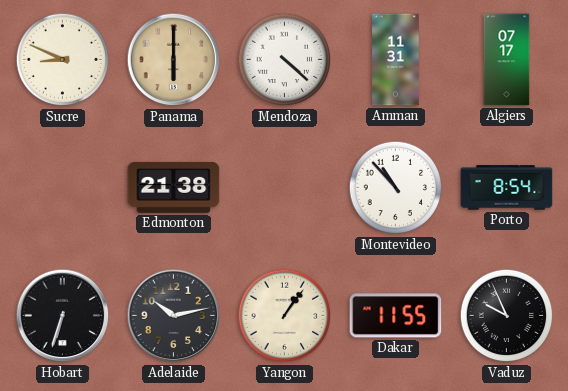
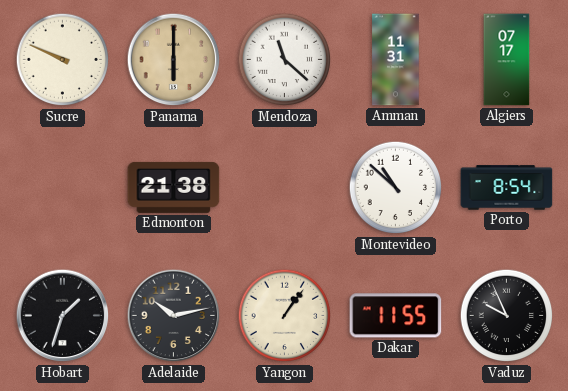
Sucre: 8:49 -> 9:49
Mendoza: 4:22 -> 11:22
Montevideo: 10:53 -> 10:52
Hobart: 6:33 -> 1:33
